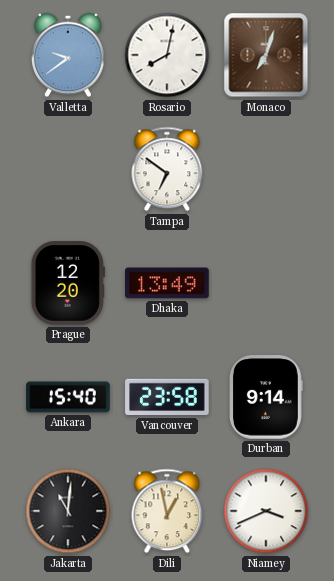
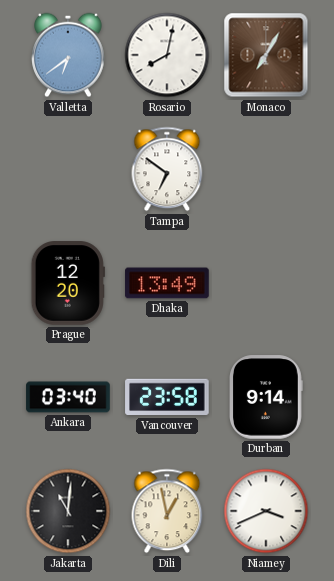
Valletta: 9:39 -> 6:39
Monaco: 7:03 -> 7:05
Ankara: 15:40 -> 03:40
